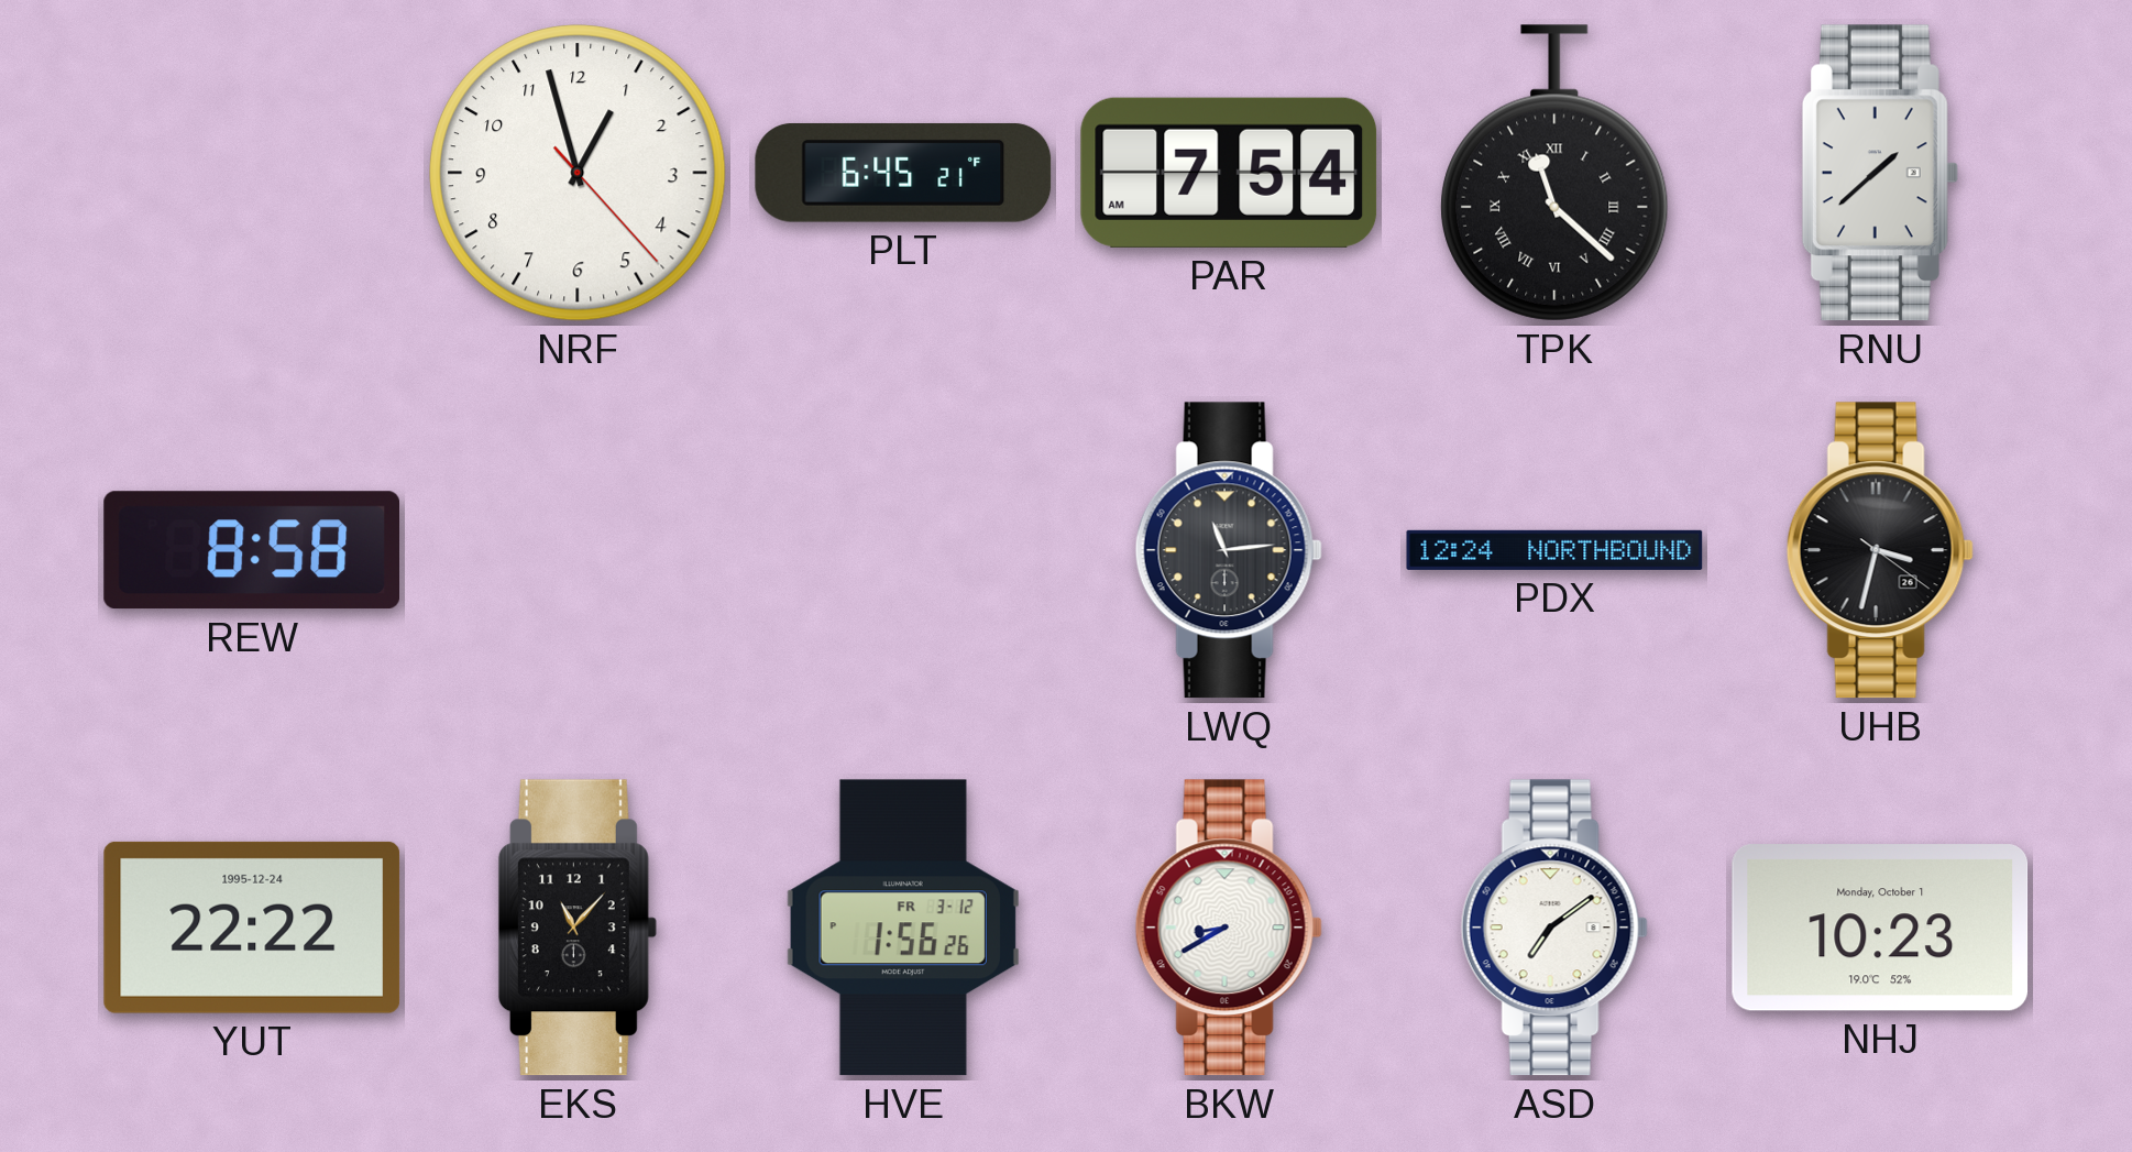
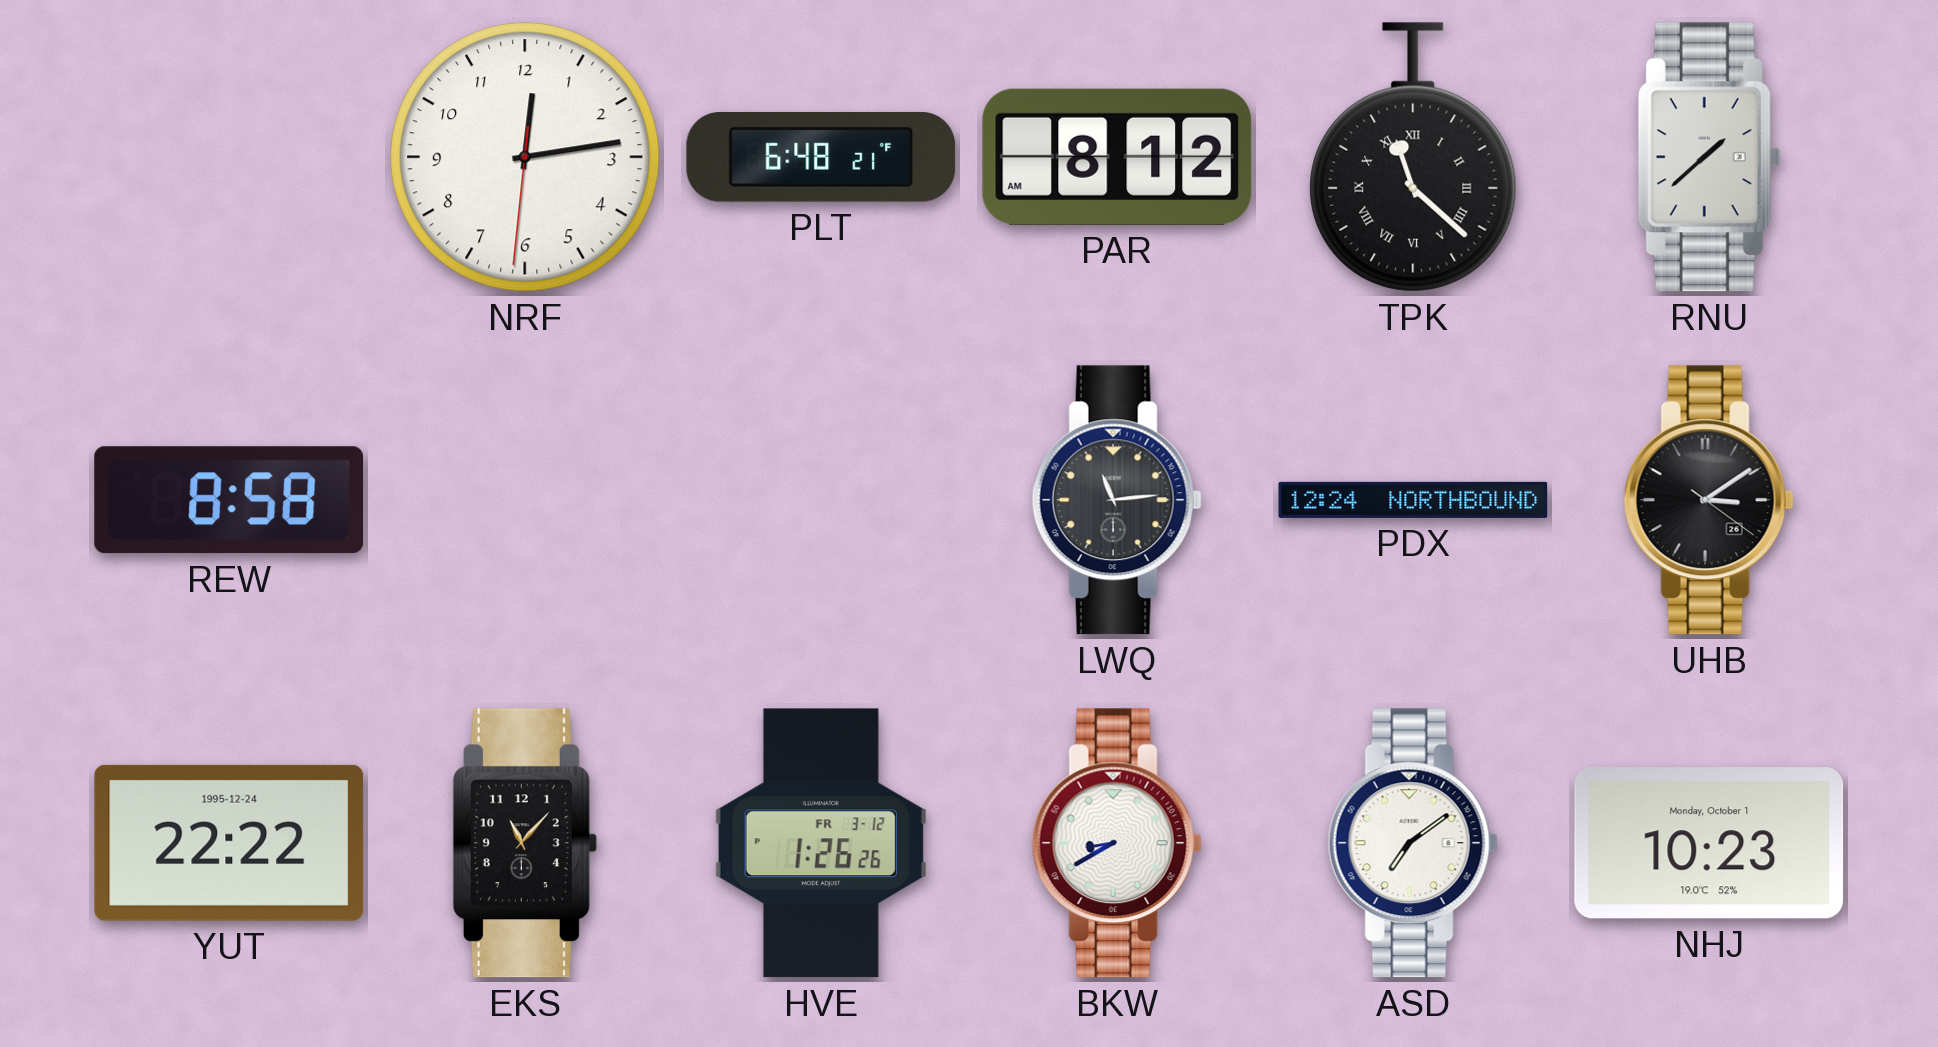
NRF: 12:57 -> 12:13
PLT: 6:45 -> 6:48
PAR: 7:54 -> 8:12
UHB: 3:32 -> 3:09
HVE: 1:56 -> 1:26
